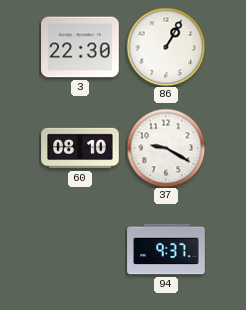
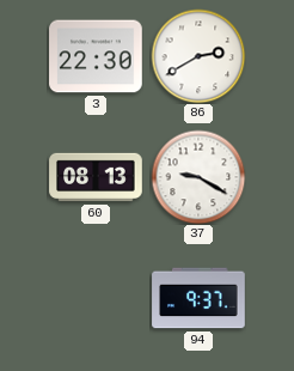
86: 1:05 -> 2:40
60: 08:10 -> 08:13
